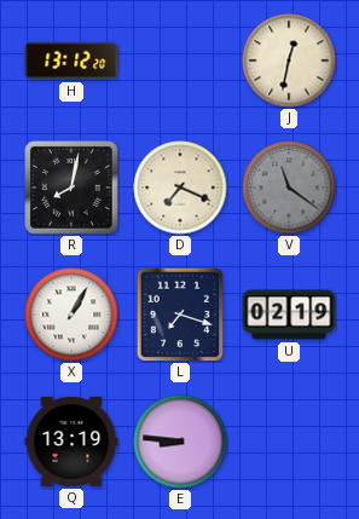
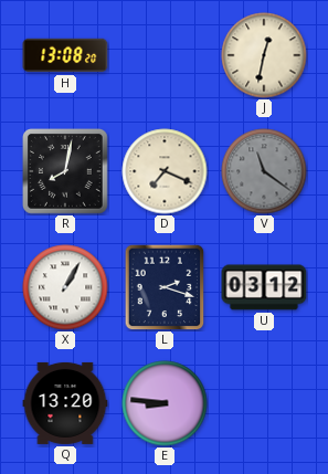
H: 13:12 -> 13:08
L: 7:18 -> 2:18
U: 02:19 -> 03:12
Q: 13:19 -> 13:20
